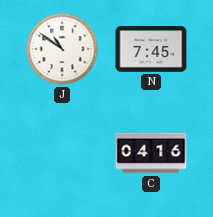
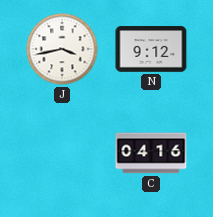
J: 10:51 -> 3:43
N: 7:45 -> 9:12
